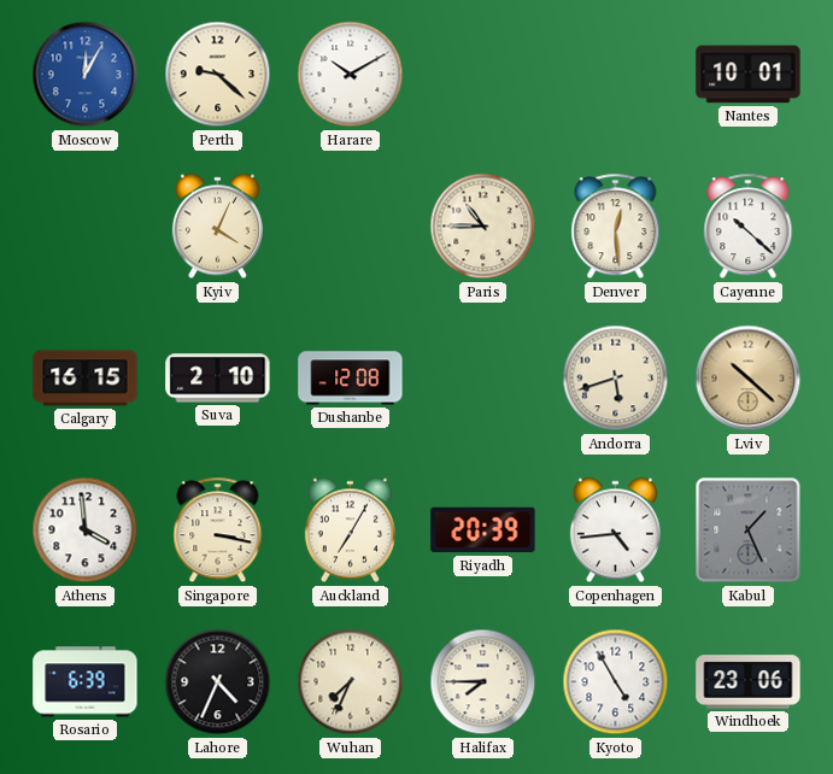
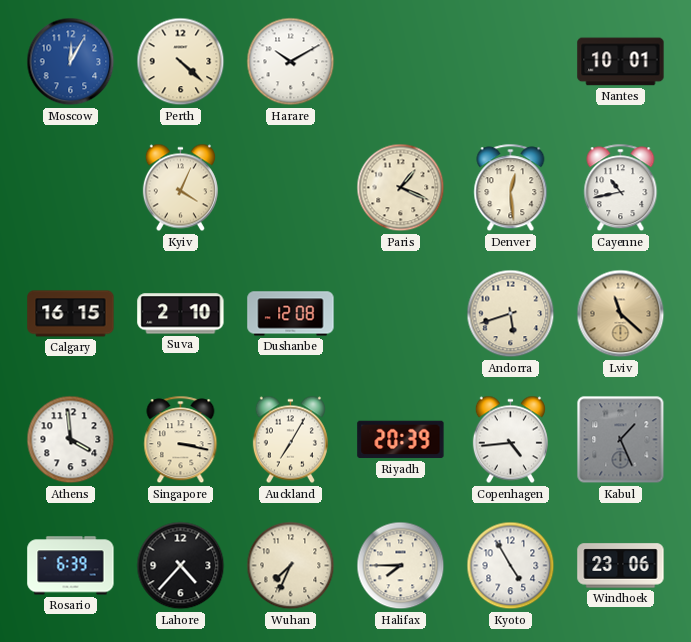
Perth: 9:22 -> 4:22
Paris: 10:45 -> 1:19
Cayenne: 10:22 -> 10:43
Lviv: 10:22 -> 11:22
Lahore: 4:34 -> 4:37
